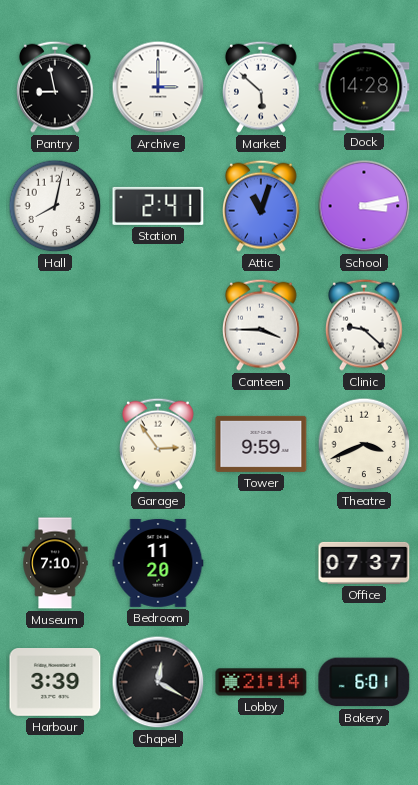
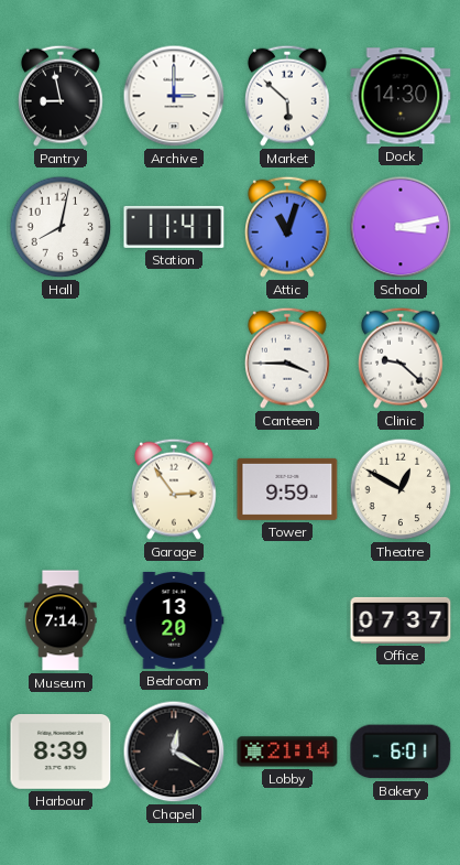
Dock: 14:28 -> 14:30
Station: 2:41 -> 11:41
Theatre: 3:41 -> 12:50
Museum: 7:10 -> 7:14
Bedroom: 11:20 -> 13:20
Harbour: 3:39 -> 8:39
